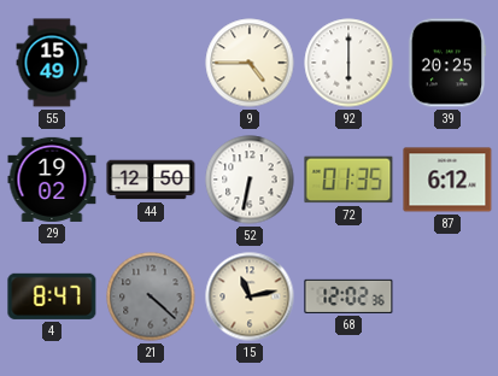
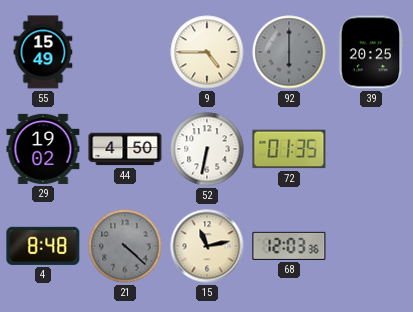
92 dial: white -> grey
44: 12:50 -> 4:50
87: 6:12 -> none
4: 8:47 -> 8:48
68: 12:02 -> 12:03
